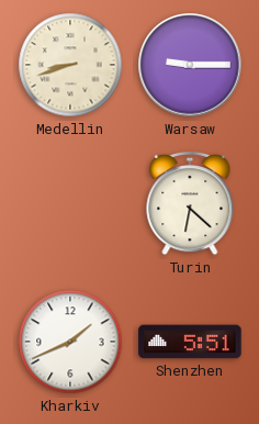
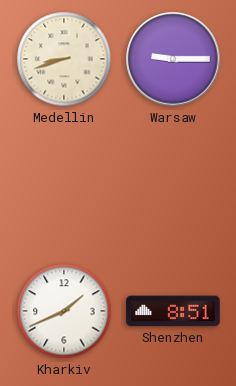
Turin: 6:22 -> none
Shenzhen: 5:51 -> 8:51
